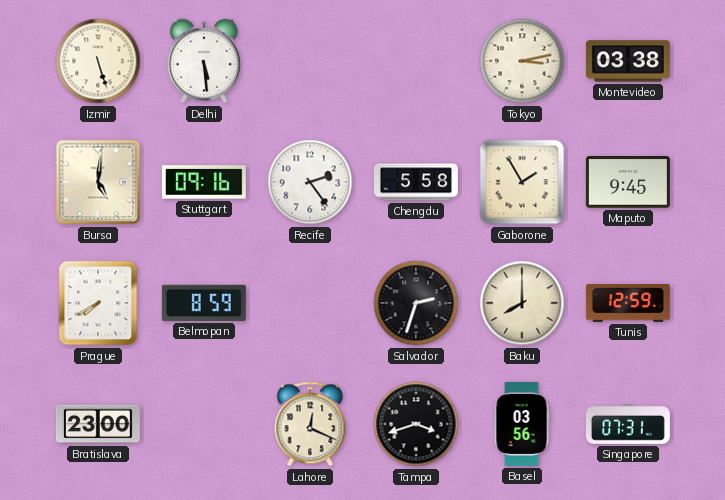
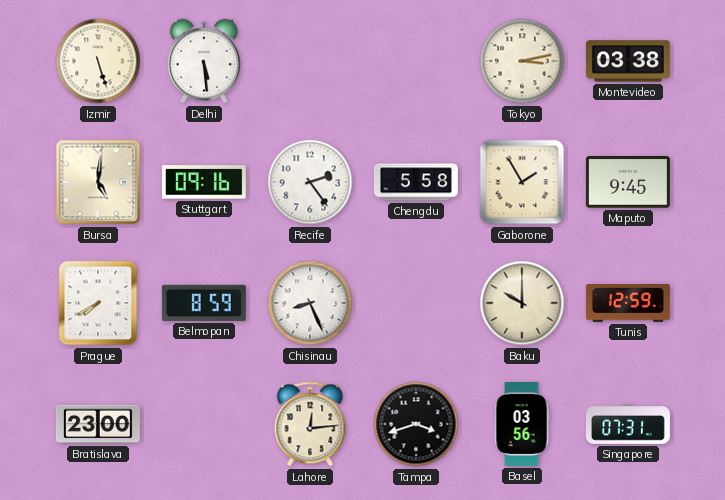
Chisinau: none -> 8:26
Salvador: 2:33 -> none
Baku: 8:00 -> 10:00
Lahore: 12:19 -> 12:14
